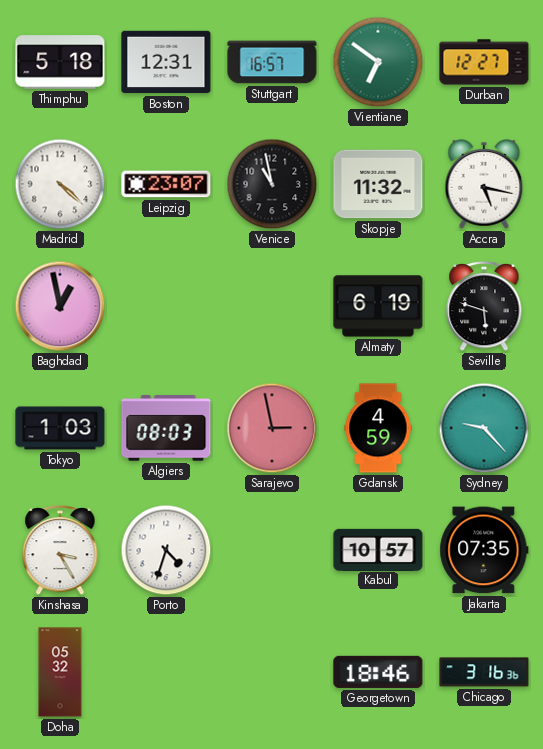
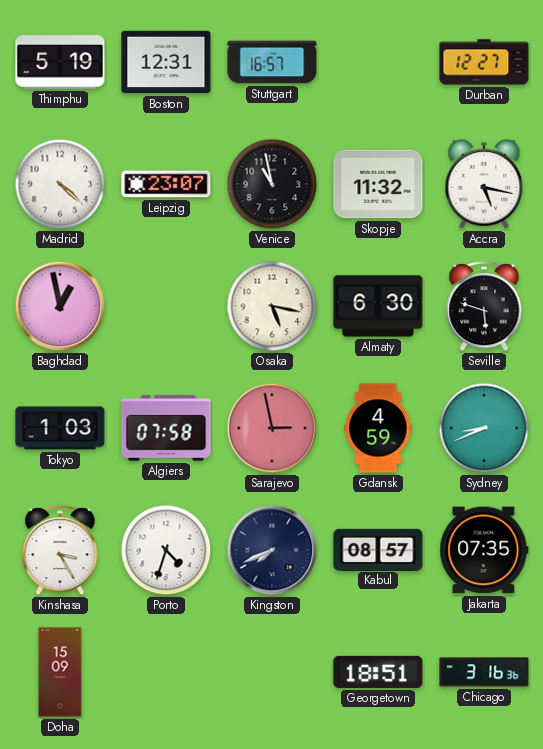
Thimphu: 5:18 -> 5:19
Vientiane: 6:51 -> none
Osaka: none -> 5:17
Almaty: 6:19 -> 6:30
Algiers: 08:03 -> 07:58
Sydney: 9:23 -> 8:41
Kingston: none -> 7:41
Kabul: 10:57 -> 08:57
Doha: 05:32 -> 15:09
Georgetown: 18:46 -> 18:51
